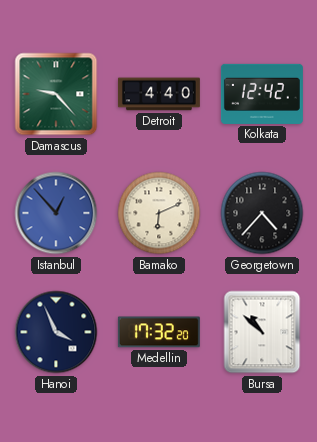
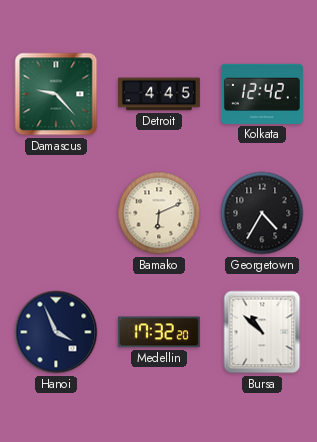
Detroit: 4:40 -> 4:45
Istanbul: 12:53 -> none
Georgetown: 4:37 -> 4:35
